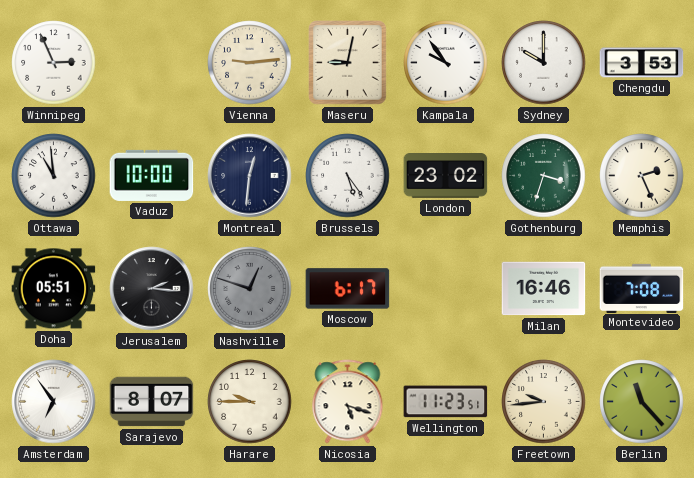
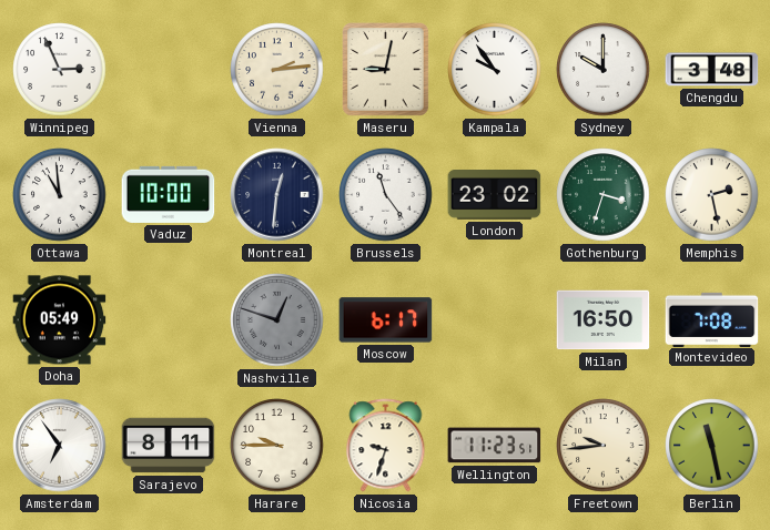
Vienna: 9:14 -> 2:14
Chengdu: 3:53 -> 3:48
Brussels: 5:24 -> 11:24
Memphis: 2:26 -> 2:28
Doha: 05:51 -> 05:49
Jerusalem: 2:16 -> none
Milan: 16:46 -> 16:50
Sarajevo: 8:07 -> 8:11
Nicosia: 5:18 -> 9:33
Berlin: 11:23 -> 11:28
